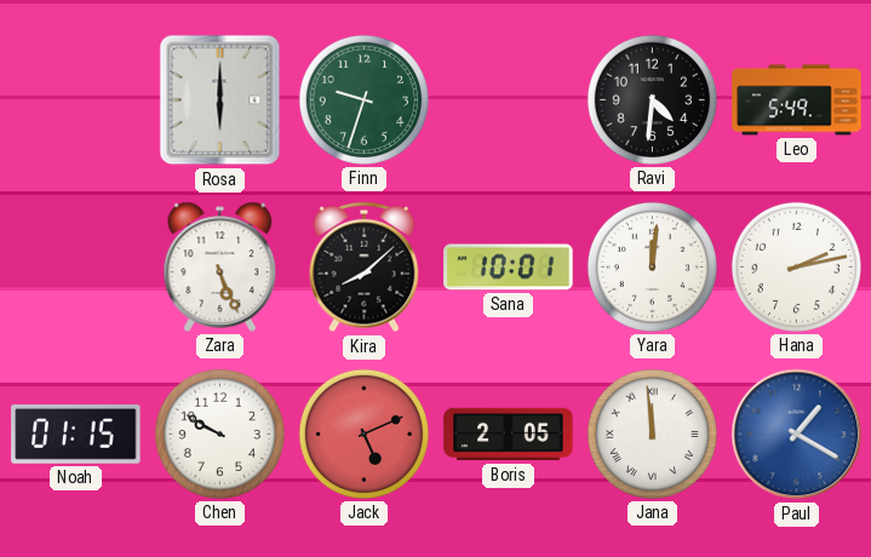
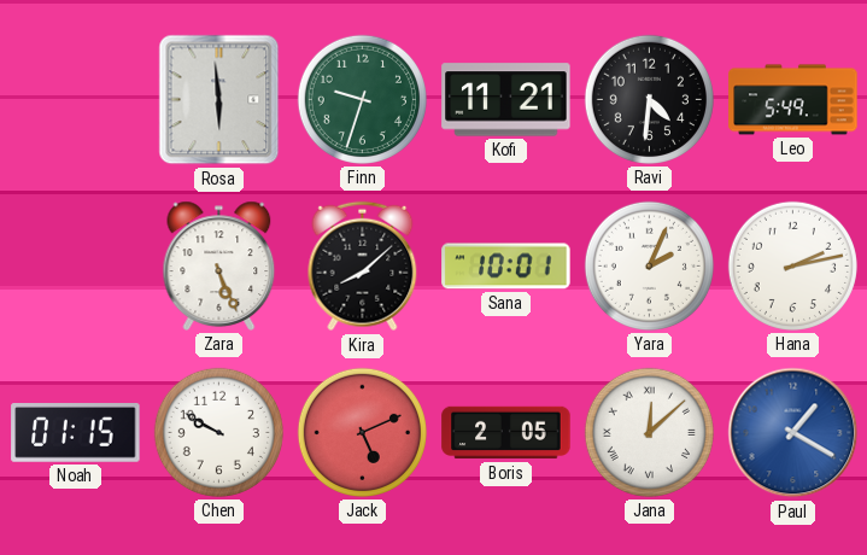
Rosa: 6:00 -> 5:59
Kofi: none -> 11:21
Yara: 12:01 -> 2:04
Jana: 11:59 -> 12:08
